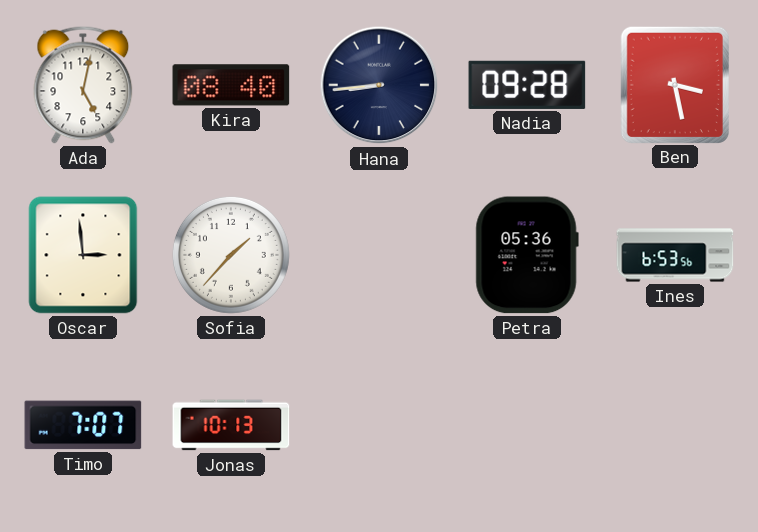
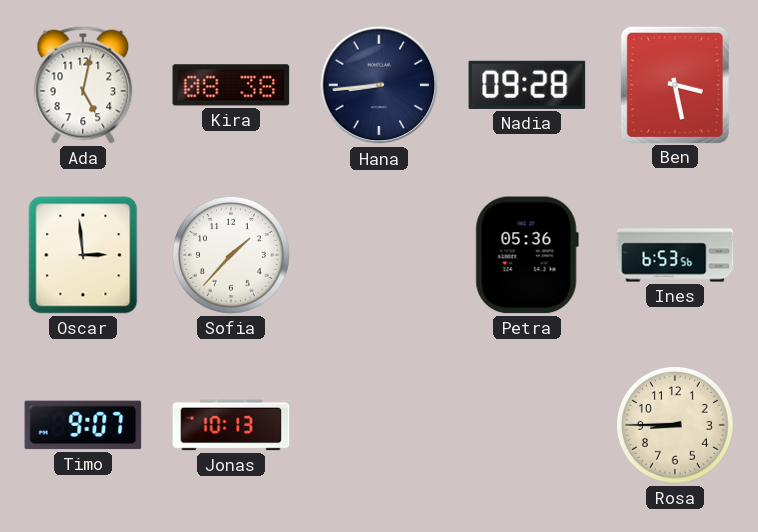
Kira: 08:40 -> 08:38
Timo: 7:07 -> 9:07
Rosa: none -> 8:45
